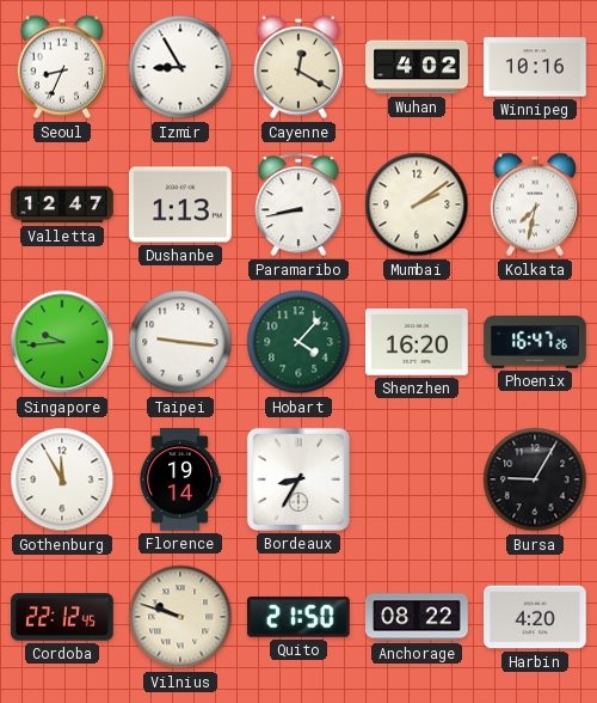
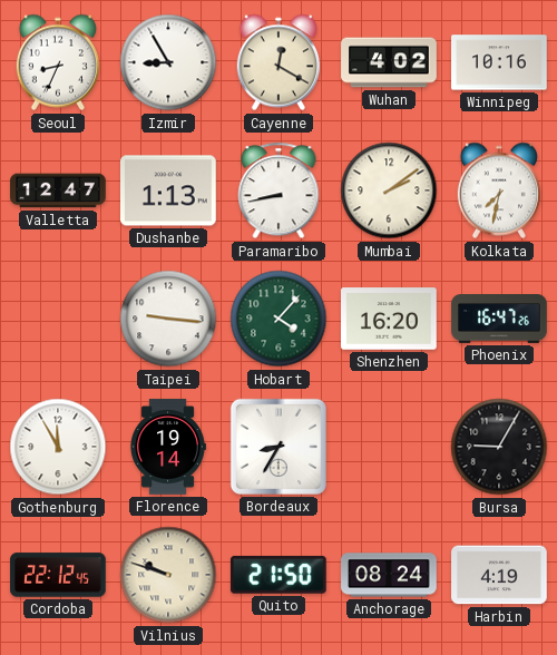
Singapore: 9:44 -> none
Anchorage: 08:22 -> 08:24
Harbin: 4:20 -> 4:19
